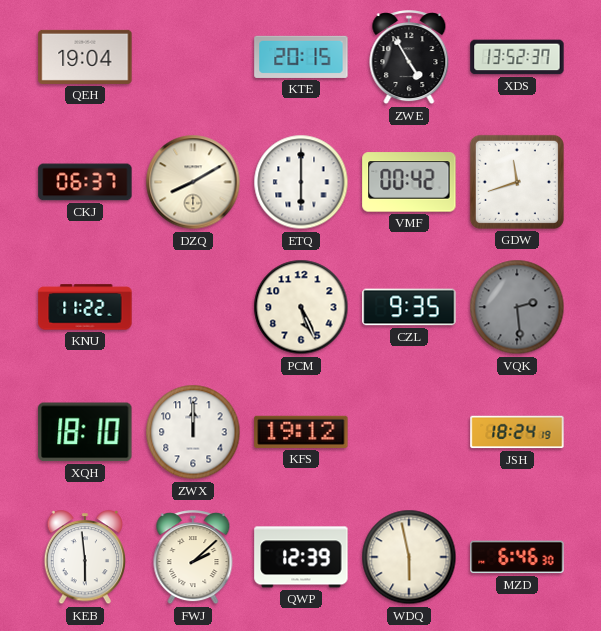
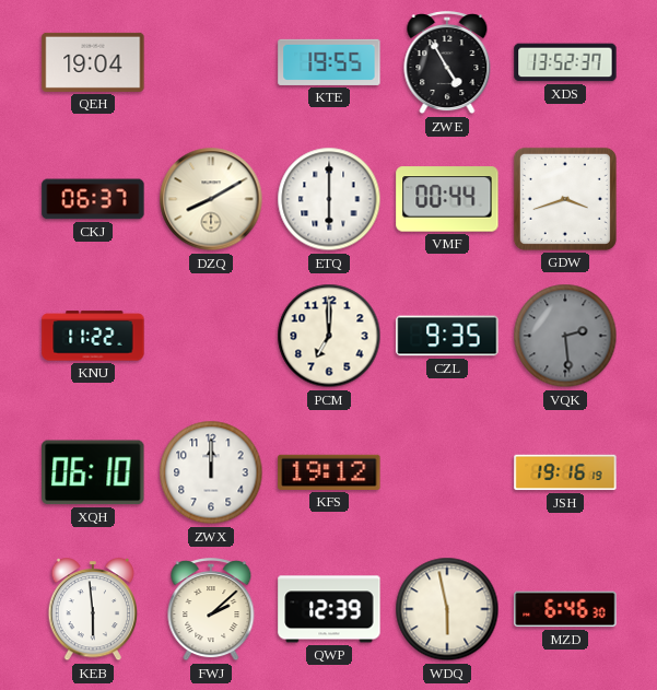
KTE: 20:15 -> 19:55
VMF: 00:42 -> 00:44
GDW: 11:42 -> 3:42
PCM: 5:26 -> 7:00
XQH: 18:10 -> 06:10
JSH: 18:24 -> 19:16
